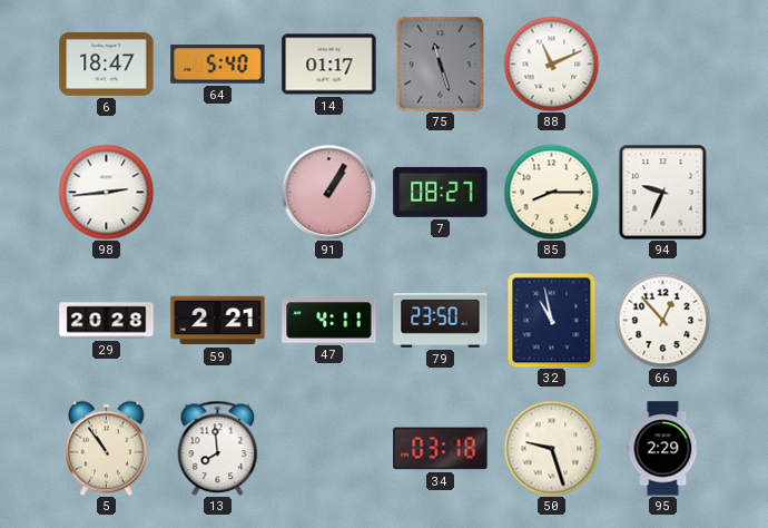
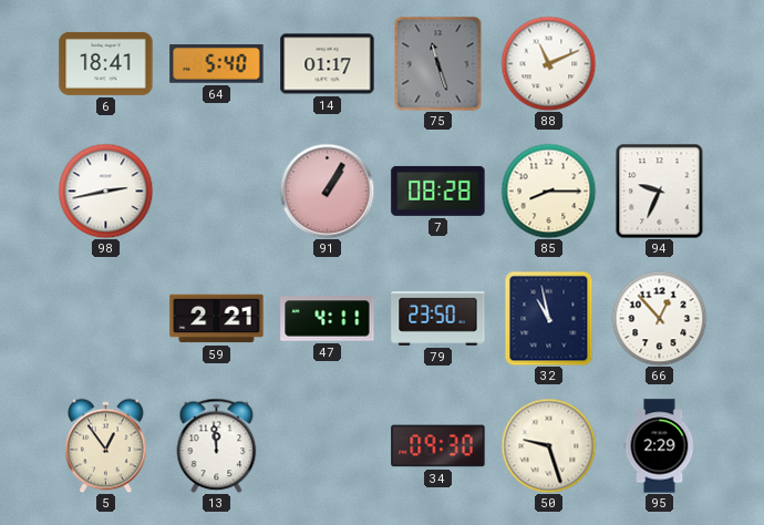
6: 18:47 -> 18:41
98: 2:44 -> 2:43
7: 08:27 -> 08:28
29: 20:28 -> none
5: 10:54 -> 12:54
13: 7:59 -> 11:59
34: 03:18 -> 09:30
